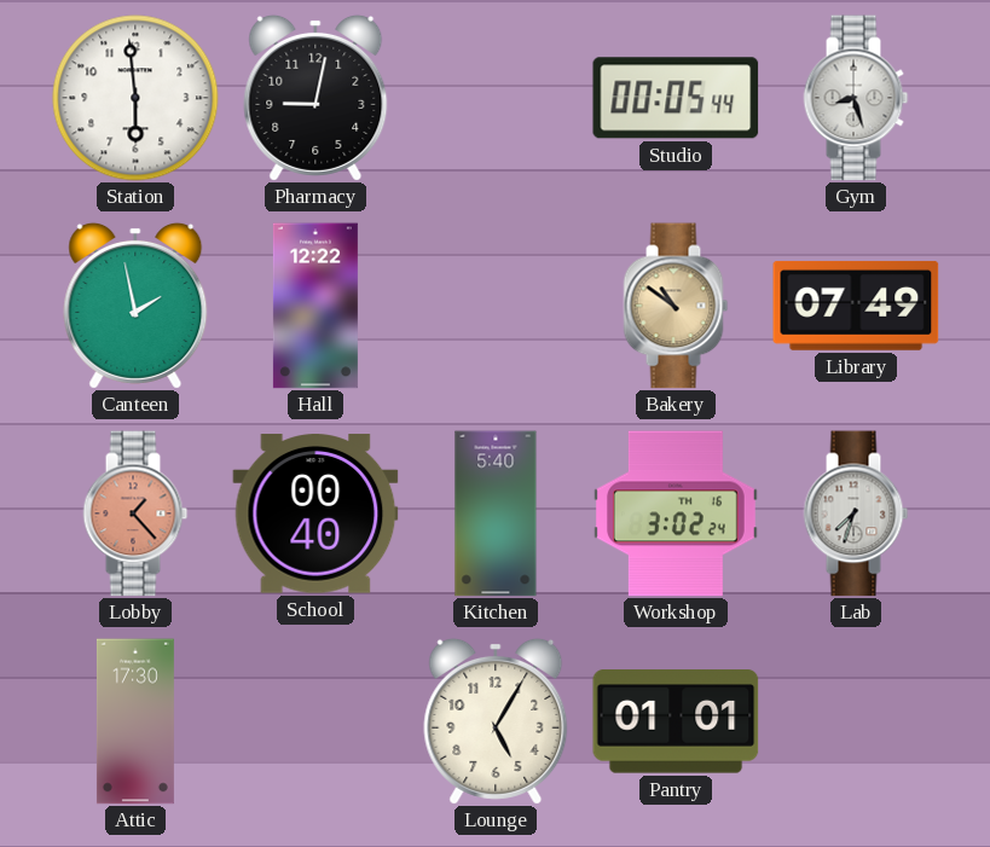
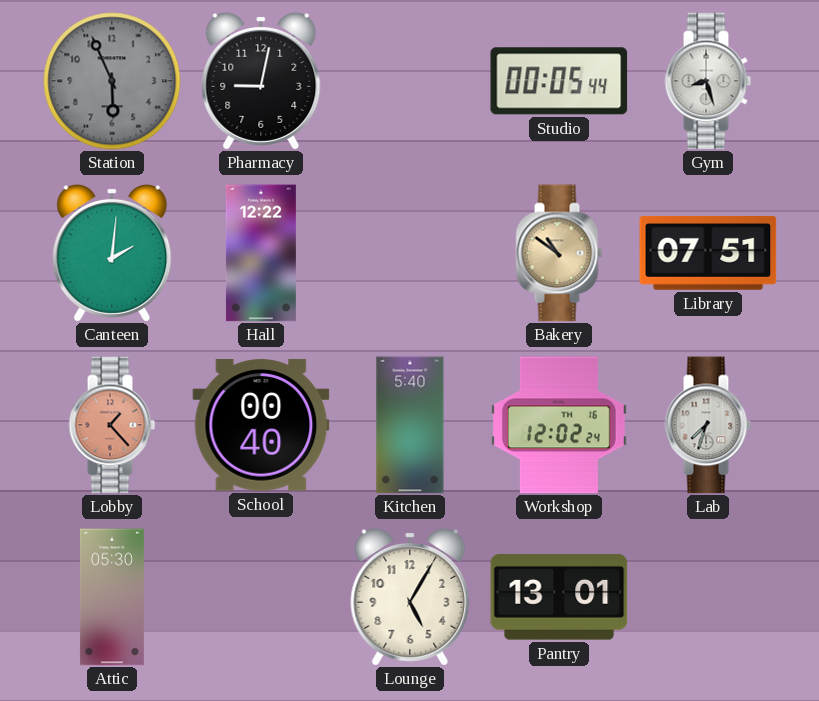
Station: 5:59 -> 5:56
Station dial: white -> grey
Canteen: 1:58 -> 2:01
Library: 07:49 -> 07:51
Workshop: 3:02 -> 12:02
Attic: 17:30 -> 05:30
Pantry: 01:01 -> 13:01
